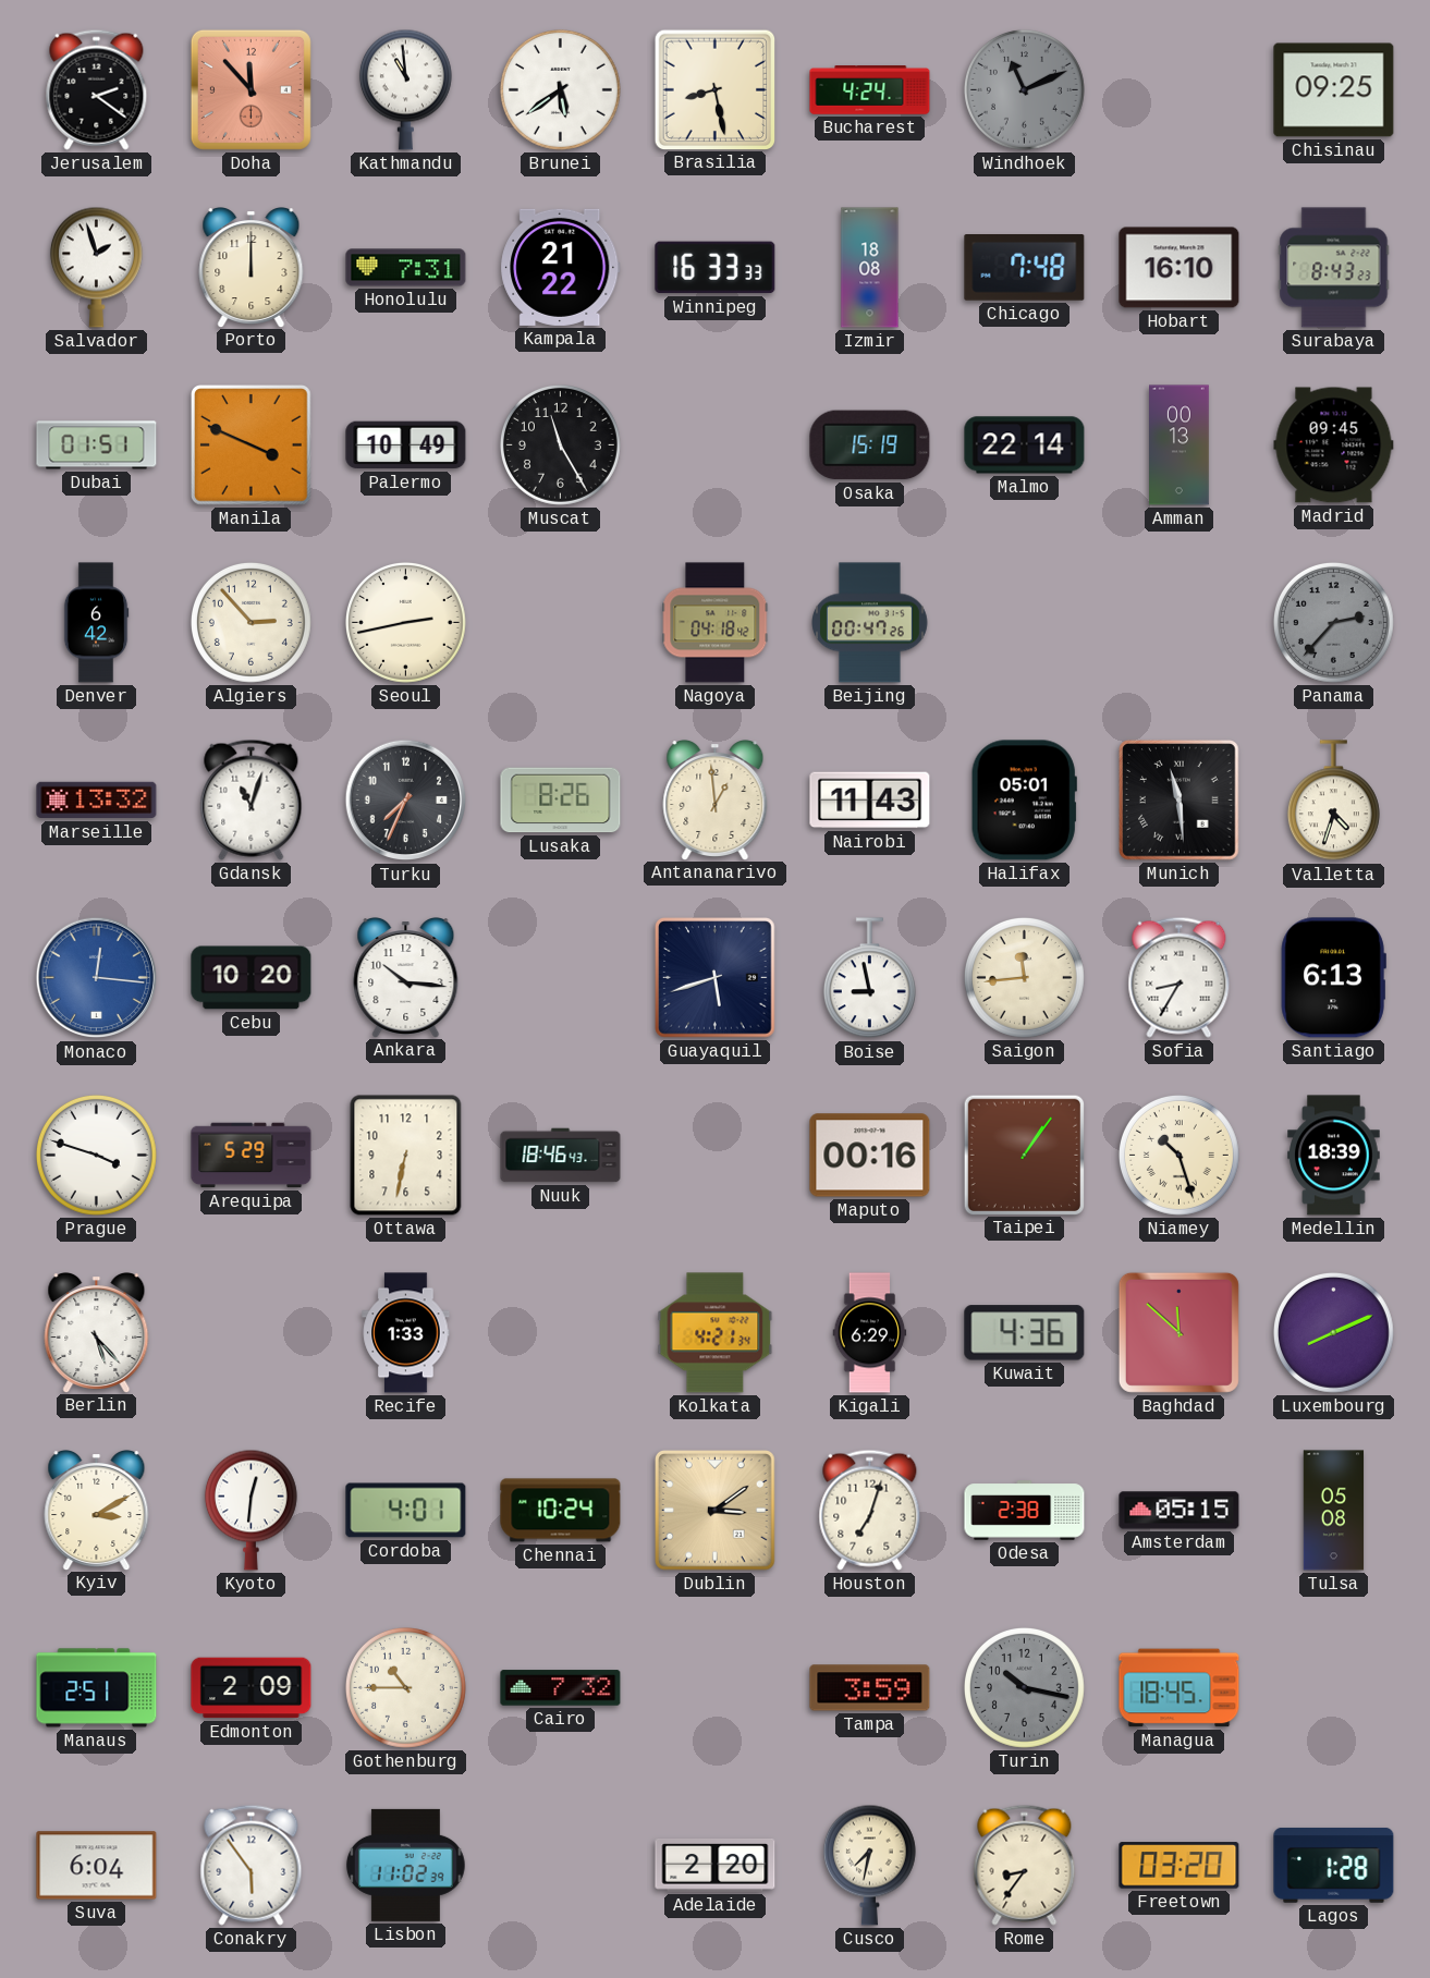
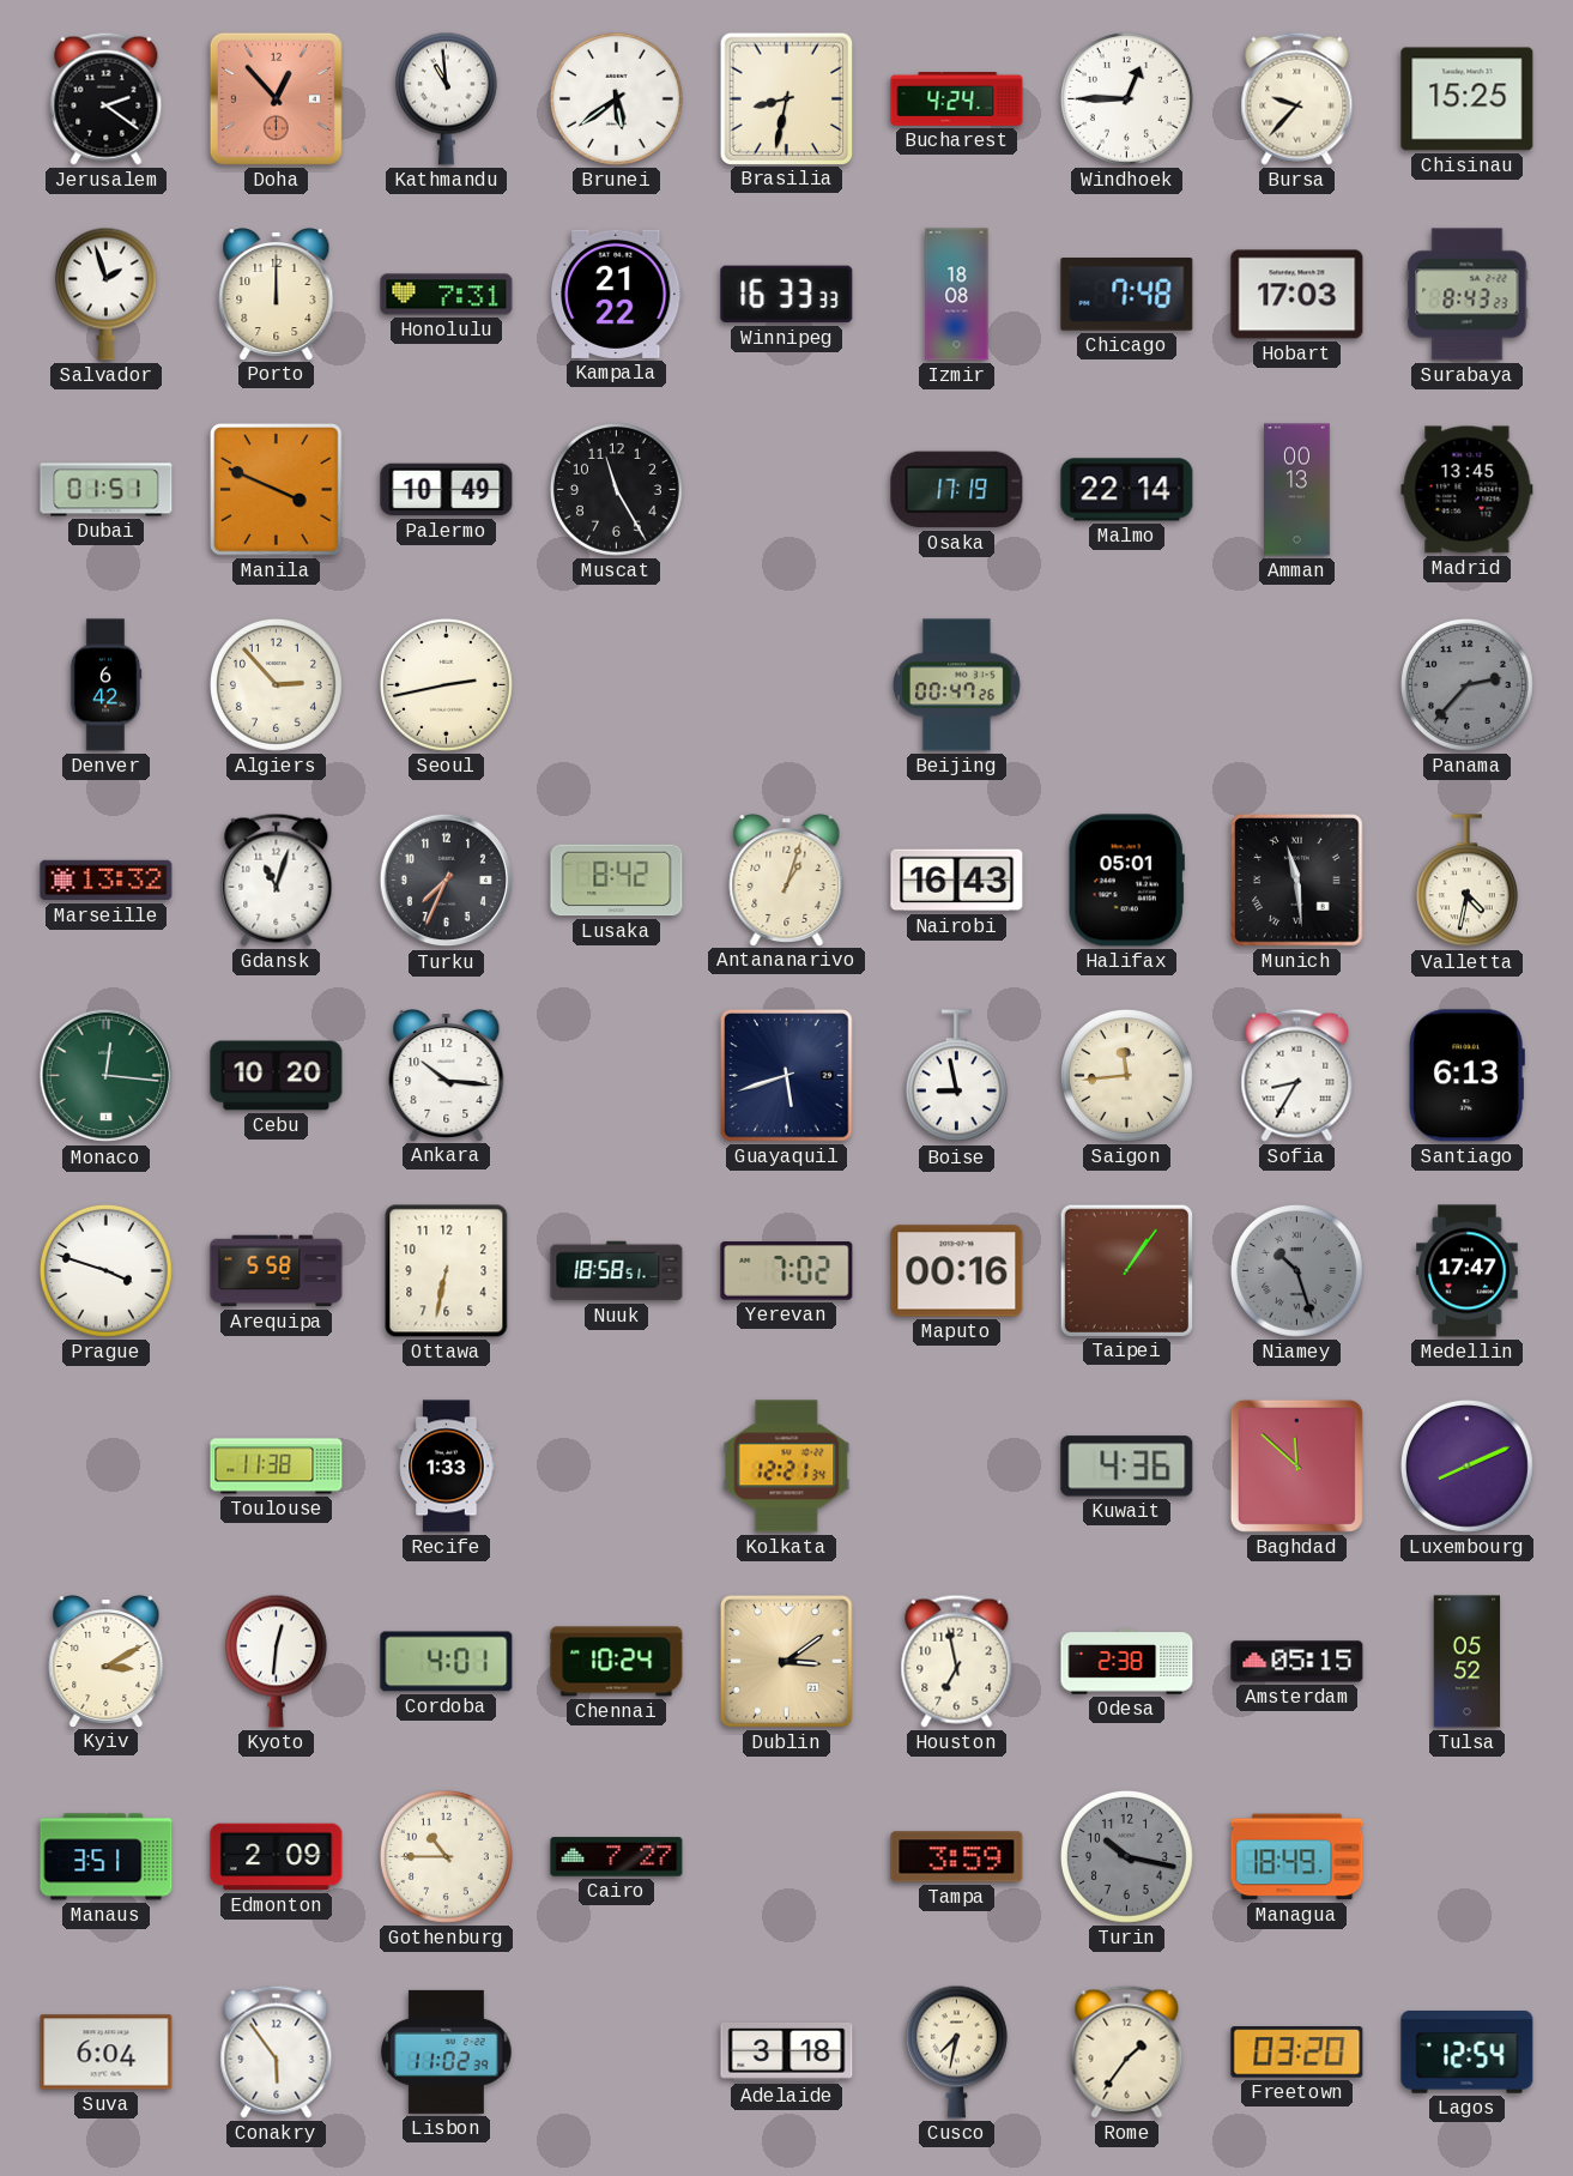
Doha: 11:53 -> 12:53
Brasilia: 8:28 -> 8:32
Windhoek: 11:11 -> 12:45
Windhoek dial: grey -> white
Bursa: none -> 9:37
Chisinau: 09:25 -> 15:25
Hobart: 16:10 -> 17:03
Osaka: 15:19 -> 17:19
Madrid: 09:45 -> 13:45
Nagoya: 04:18 -> none
Lusaka: 8:26 -> 8:42
Antananarivo: 12:59 -> 1:03
Nairobi: 11:43 -> 16:43
Valletta: 4:33 -> 4:32
Monaco dial: blue -> green
Arequipa: 5:29 -> 5:58
Nuuk: 18:46 -> 18:58
Yerevan: none -> 7:02
Niamey dial: cream -> grey
Medellin: 18:39 -> 17:47
Berlin: 5:23 -> none
Toulouse: none -> 11:38
Kolkata: 4:21 -> 12:21
Kigali: 6:29 -> none
Houston: 7:03 -> 6:58
Tulsa: 05:08 -> 05:52
Manaus: 2:51 -> 3:51
Cairo: 7:32 -> 7:27
Managua: 18:45 -> 18:49
Adelaide: 2:20 -> 3:18
Rome: 8:36 -> 1:36
Lagos: 1:28 -> 12:54
